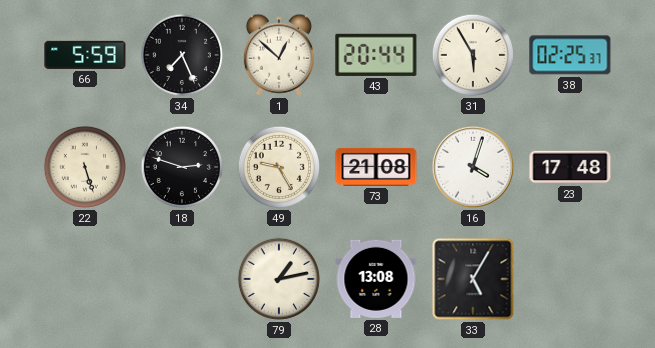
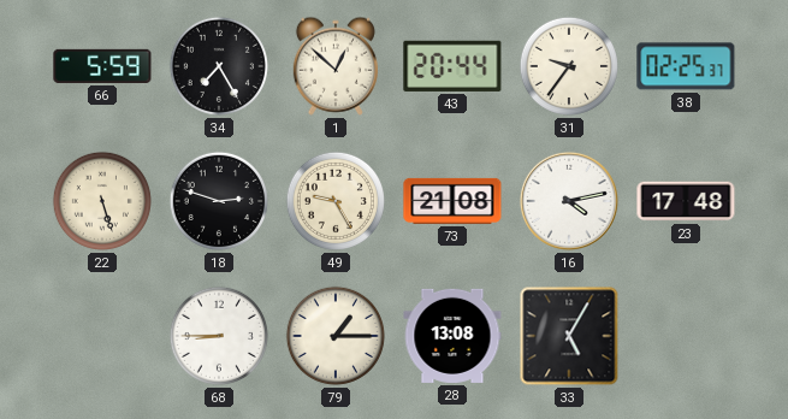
34: 7:26 -> 7:25
31: 5:55 -> 9:36
16: 4:03 -> 4:13
68: none -> 8:45
79: 1:13 -> 1:15
